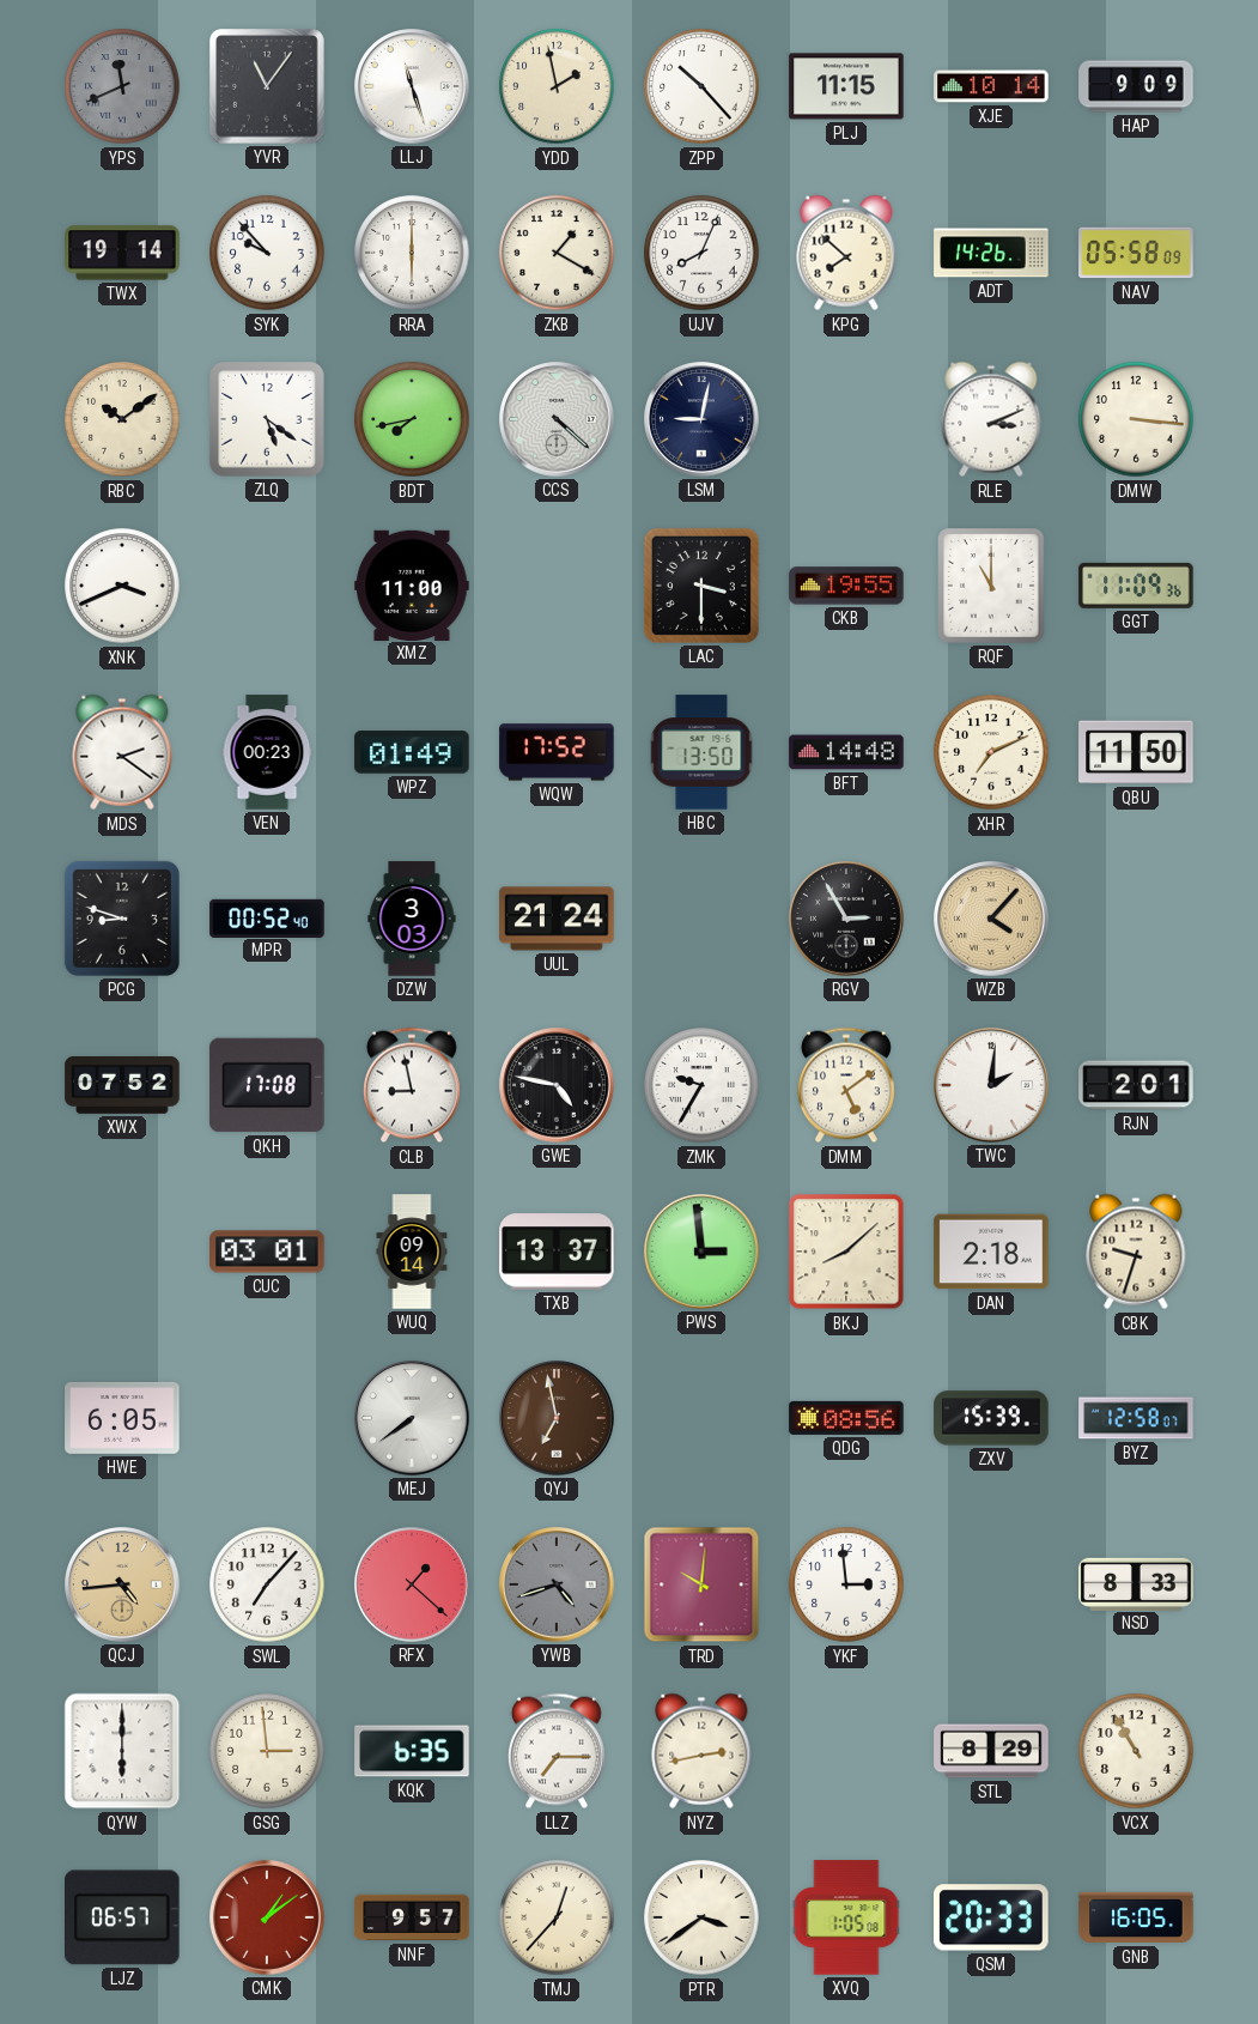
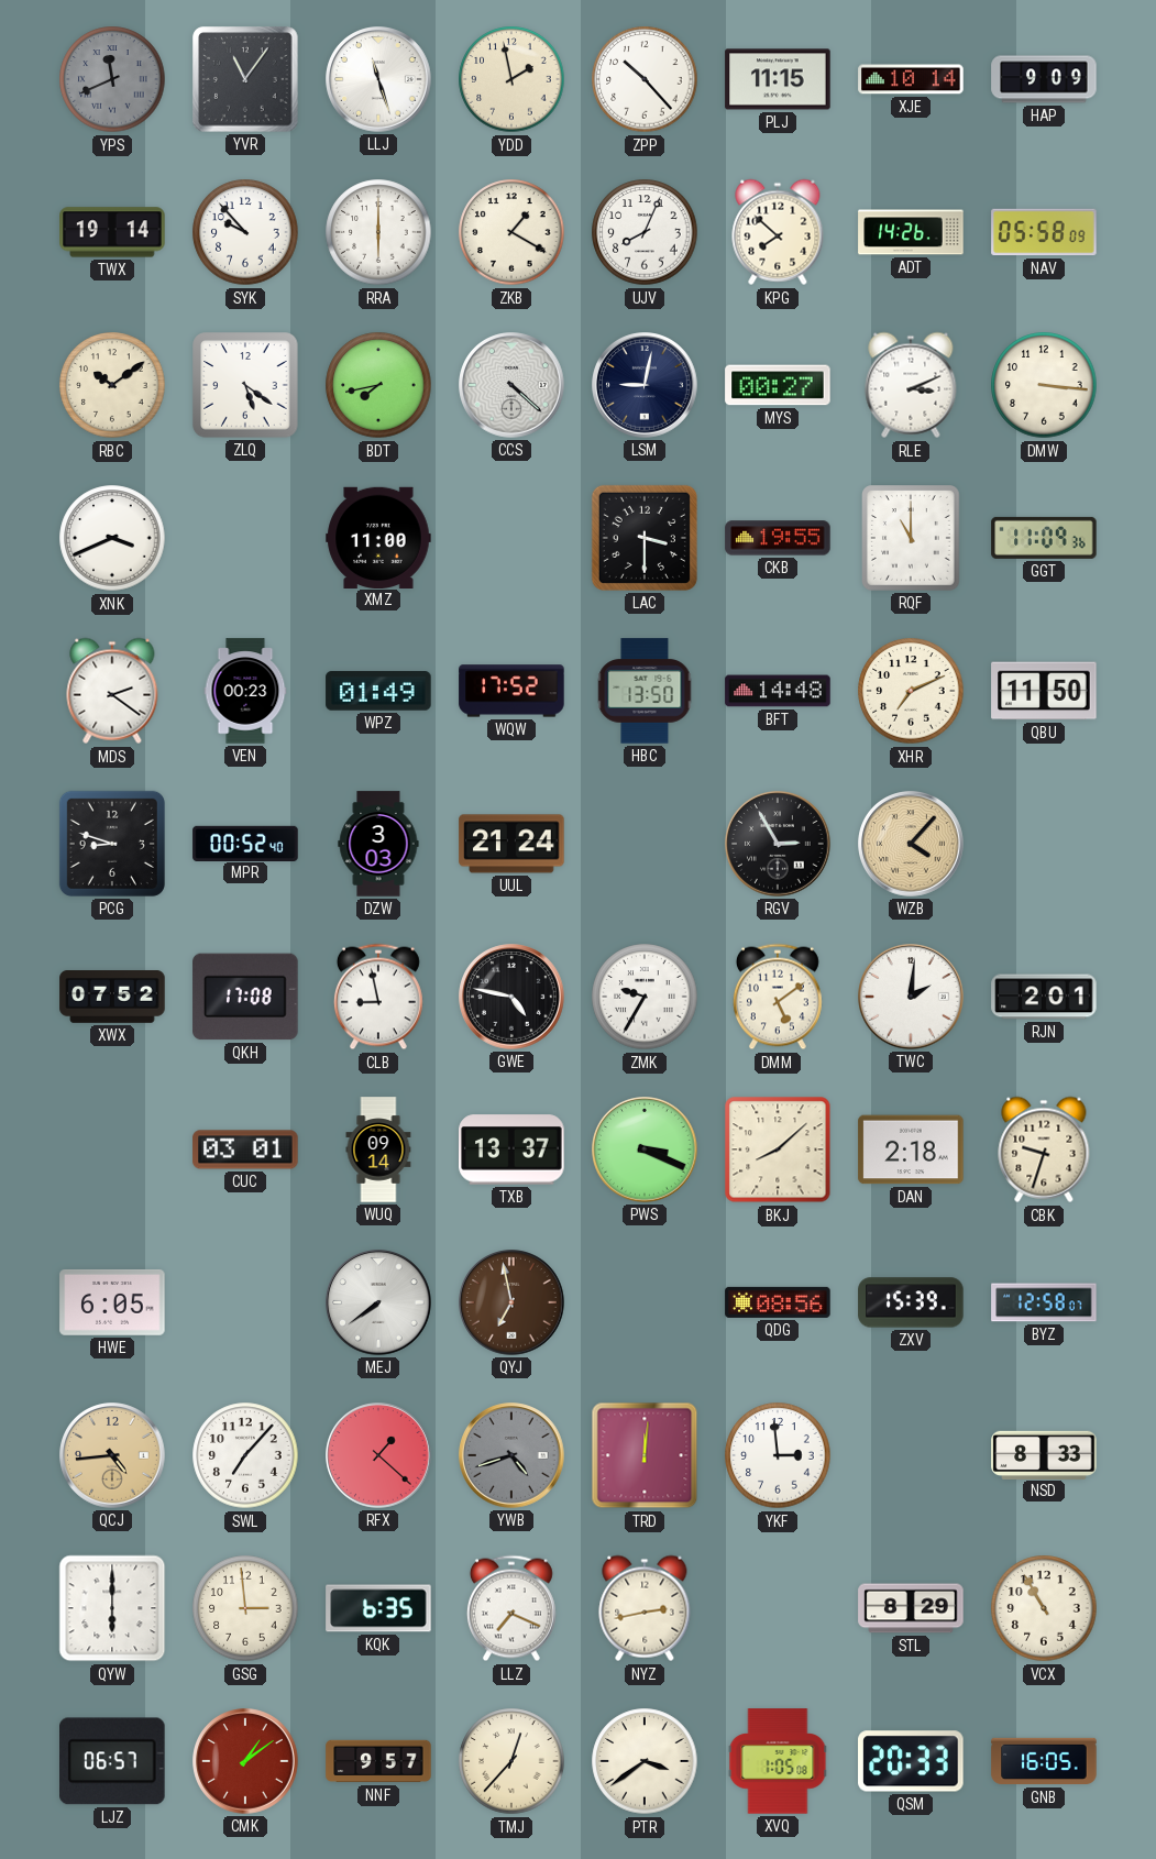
MYS: none -> 00:27
PWS: 2:59 -> 3:19
TRD: 10:01 -> 12:01
LLZ: 7:15 -> 7:19
